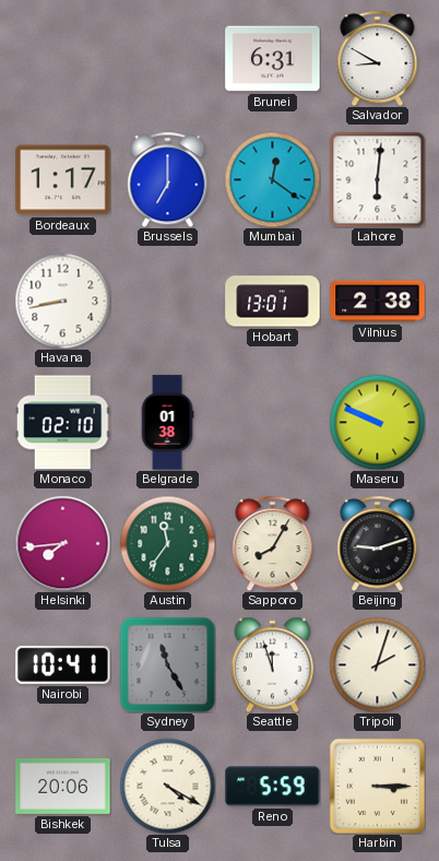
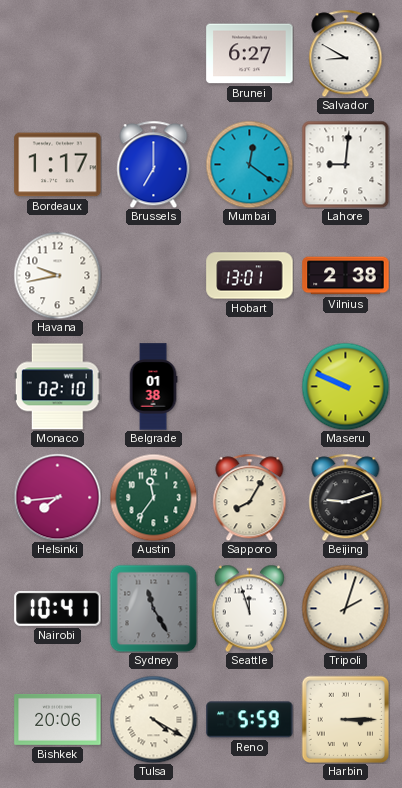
Brunei: 6:31 -> 6:27
Lahore: 6:01 -> 9:01
Havana: 8:43 -> 9:43
